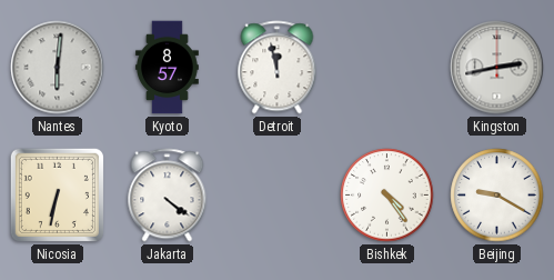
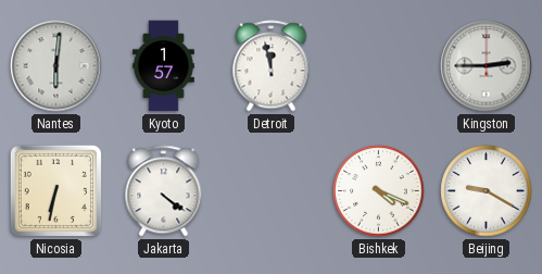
Kyoto: 8:57 -> 1:57
Kingston: 2:43 -> 2:45
Bishkek: 4:24 -> 4:19
